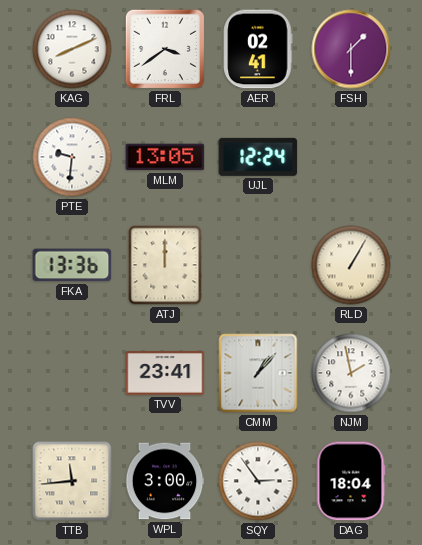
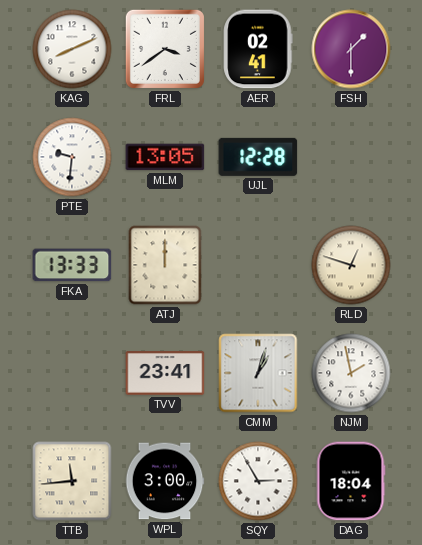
UJL: 12:24 -> 12:28
FKA: 13:36 -> 13:33
RLD: 1:05 -> 12:48
CMM: 1:07 -> 1:03
SQY: 2:54 -> 2:55
